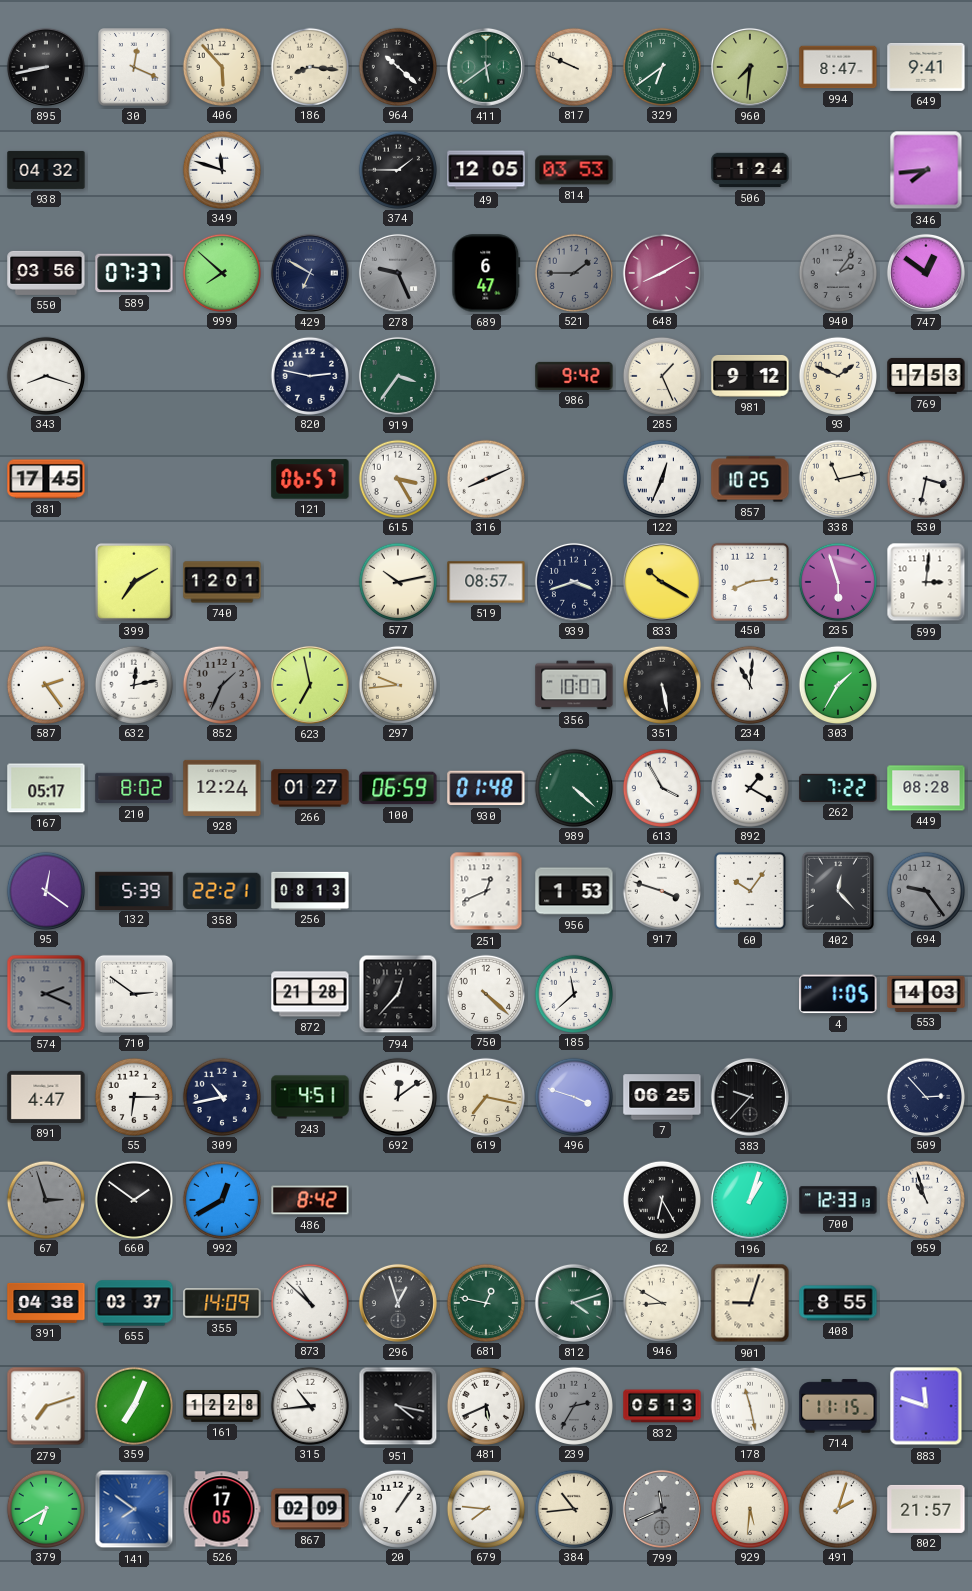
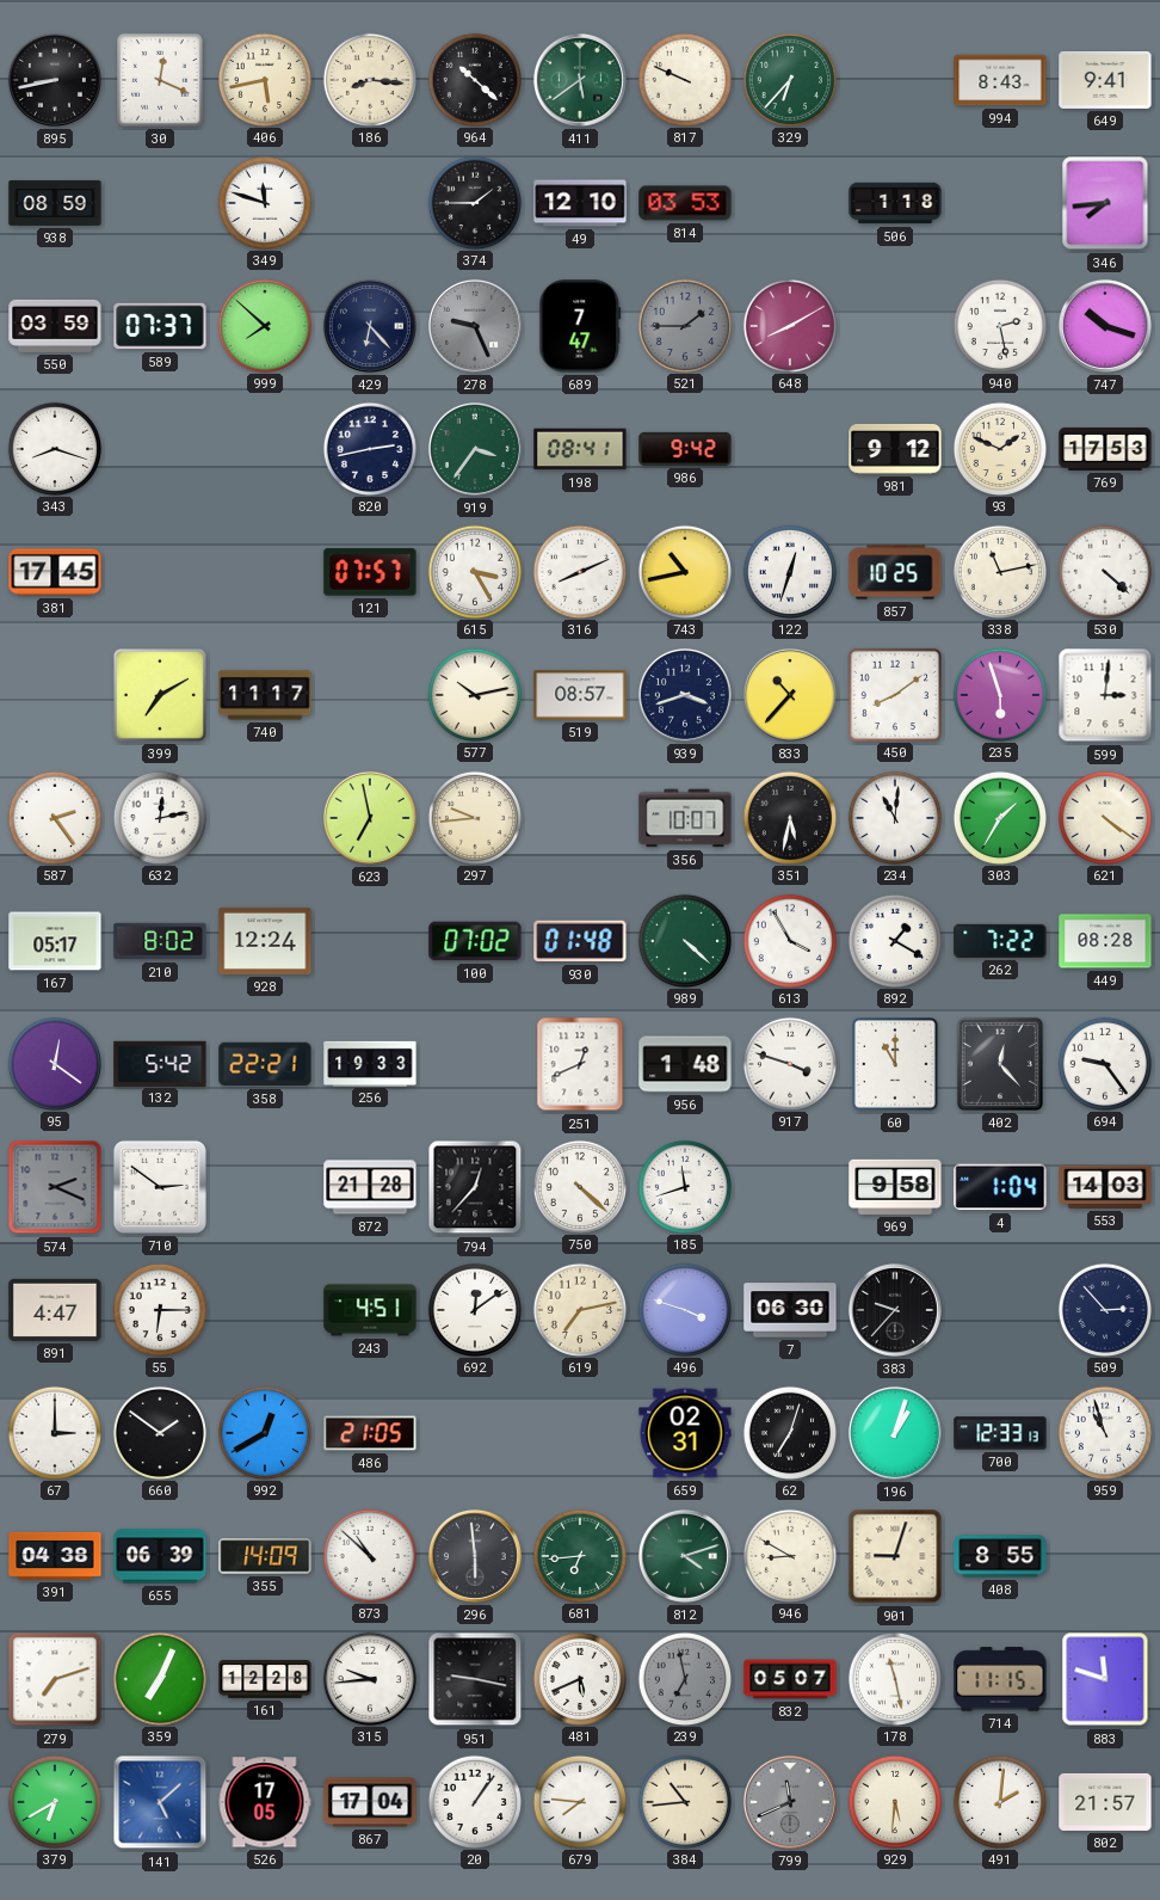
406: 5:53 -> 5:43
329: 6:39 -> 6:37
960: 7:31 -> none
994: 8:47 -> 8:43
938: 04:32 -> 08:59
49: 12:05 -> 12:10
506: 1:24 -> 1:18
550: 03:56 -> 03:59
429: 6:50 -> 6:23
689: 6:47 -> 7:47
940: 2:06 -> 2:28
940 dial: grey -> white
747: 12:51 -> 10:18
820: 2:47 -> 2:43
198: none -> 08:41
285: 1:26 -> none
121: 06:57 -> 07:57
743: none -> 10:43
122: 12:34 -> 12:33
530: 3:32 -> 4:22
740: 12:01 -> 11:17
833: 10:20 -> 10:37
450: 8:14 -> 8:09
852: 1:34 -> none
351: 5:28 -> 5:32
621: none -> 4:21
266: 01:27 -> none
100: 06:59 -> 07:02
132: 5:39 -> 5:42
256: 08:13 -> 19:33
956: 1:53 -> 1:48
60: 10:06 -> 11:00
694 dial: grey -> white
185: 11:38 -> 11:42
969: none -> 9:58
4: 1:05 -> 1:04
309: 10:43 -> none
619: 7:17 -> 7:13
7: 06:25 -> 06:30
67: 2:57 -> 3:00
67 dial: grey -> white
486: 8:42 -> 21:05
659: none -> 02:31
62: 6:25 -> 7:03
655: 03:37 -> 06:39
296: 12:57 -> 5:59
681: 12:47 -> 6:44
315: 10:44 -> 9:44
951: 4:17 -> 9:17
239: 2:35 -> 6:58
832: 05:13 -> 05:07
141: 7:51 -> 5:08
867: 02:09 -> 17:04
491: 2:03 -> 2:01
